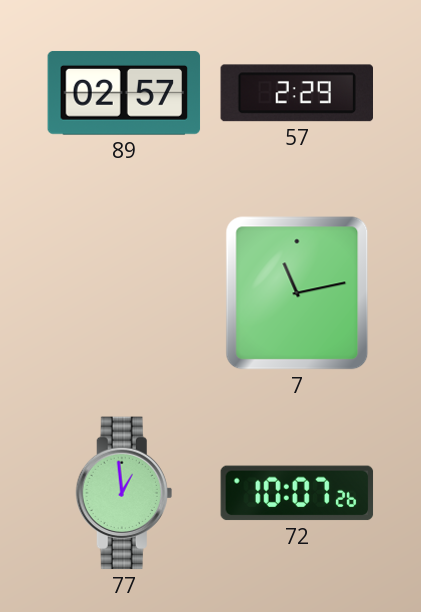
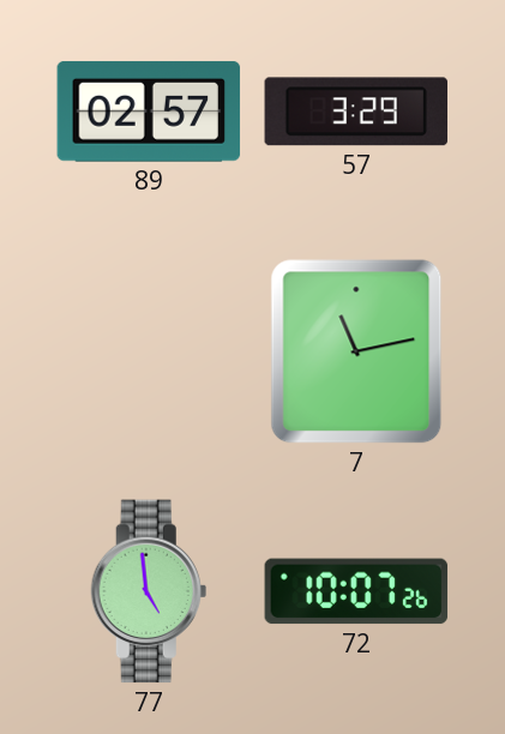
57: 2:29 -> 3:29
77: 12:59 -> 4:59
